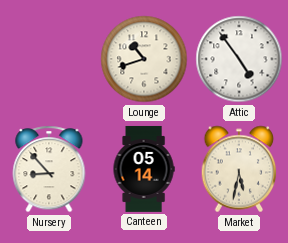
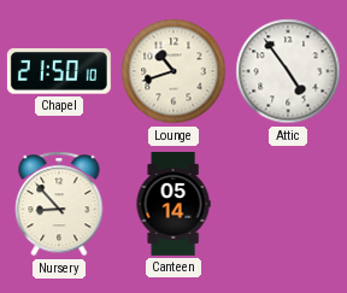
Chapel: none -> 21:50
Market: 5:32 -> none
